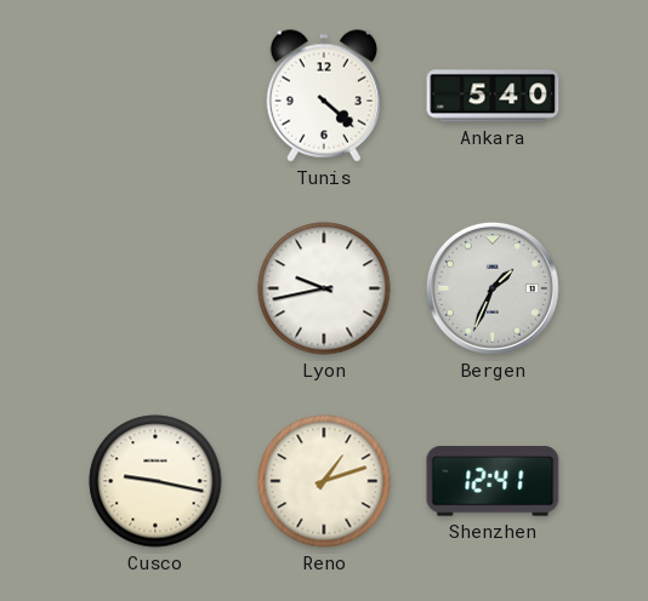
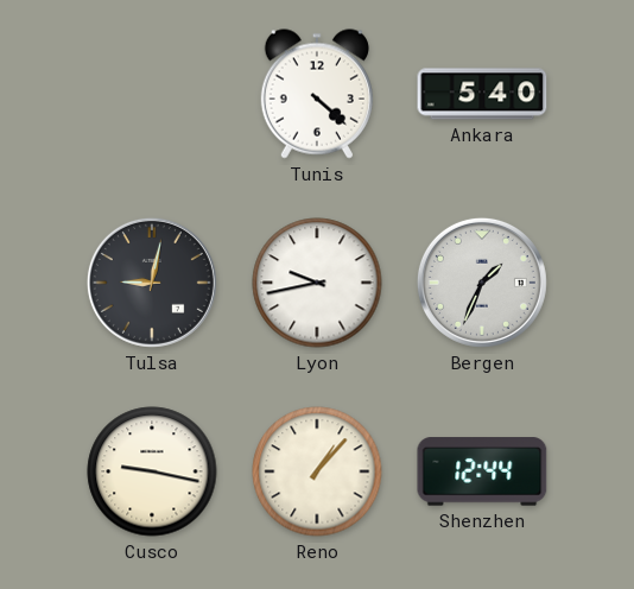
Tulsa: none -> 9:02
Reno: 1:12 -> 1:07
Shenzhen: 12:41 -> 12:44
